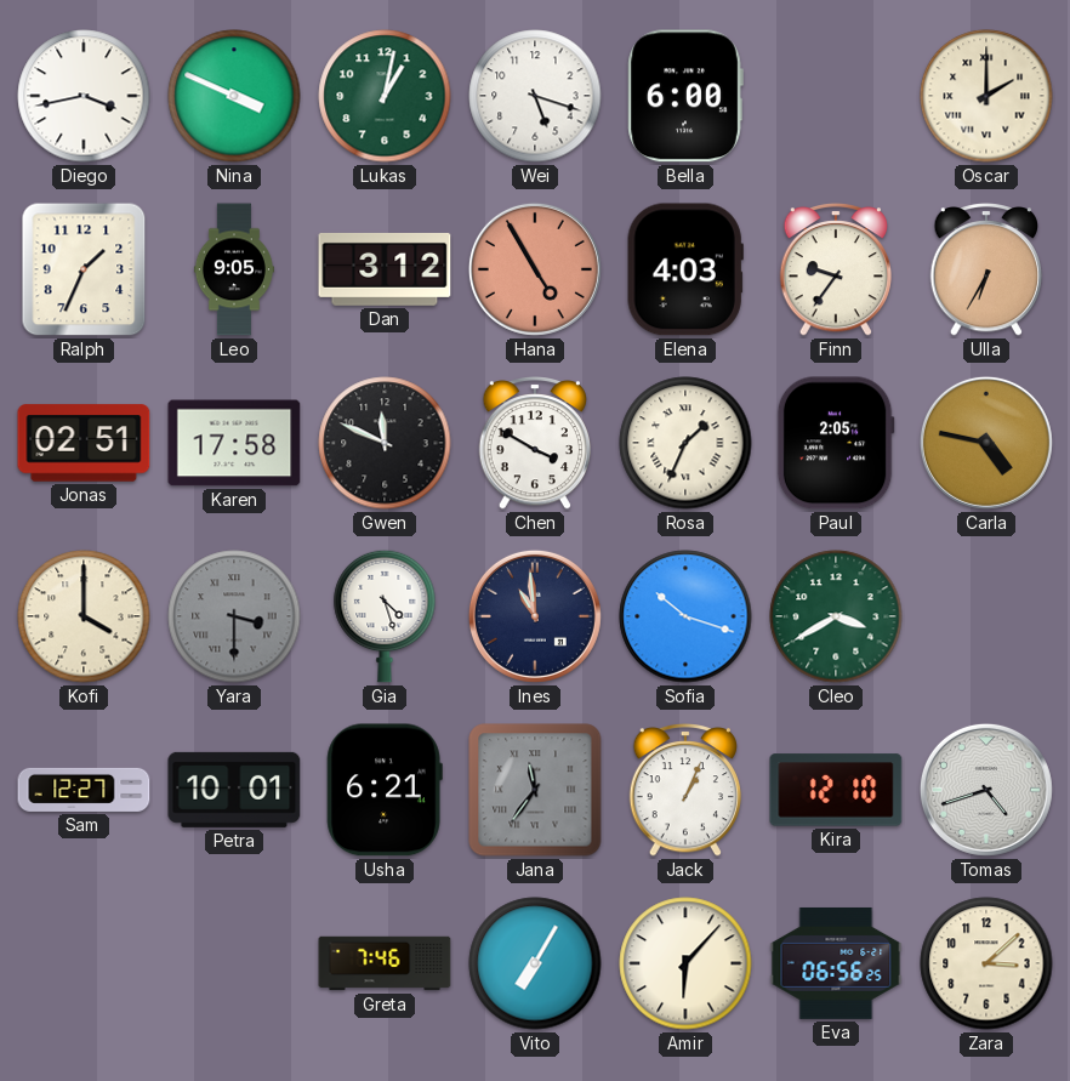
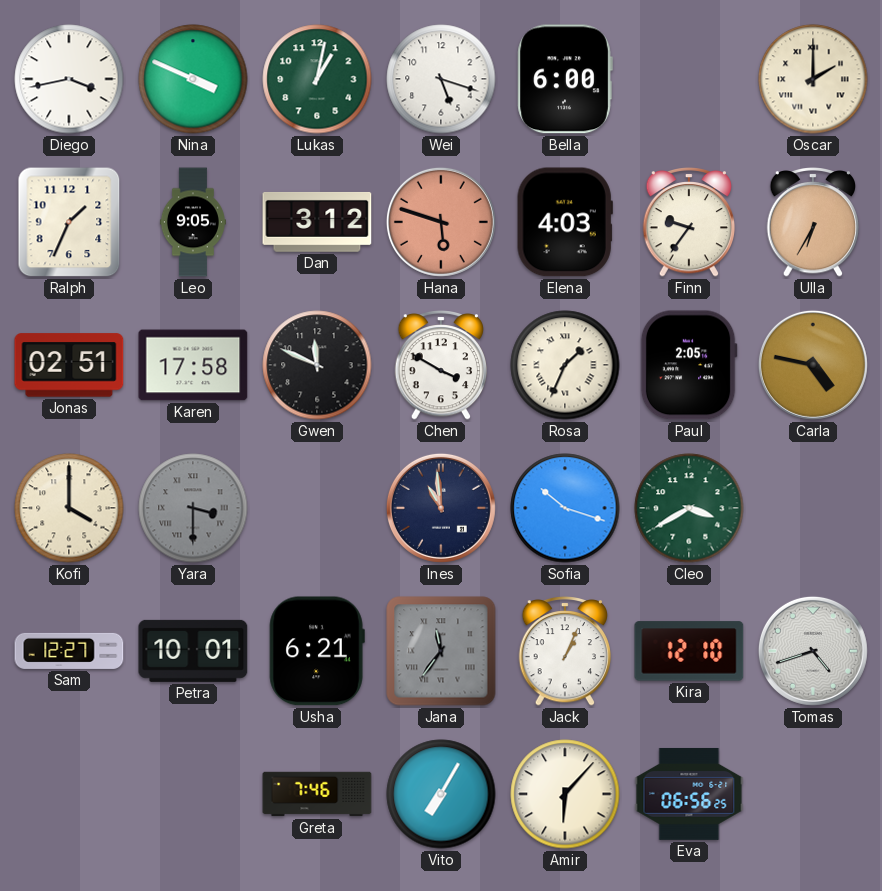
Hana: 4:55 -> 5:48
Gia: 4:27 -> none
Zara: 3:08 -> none
